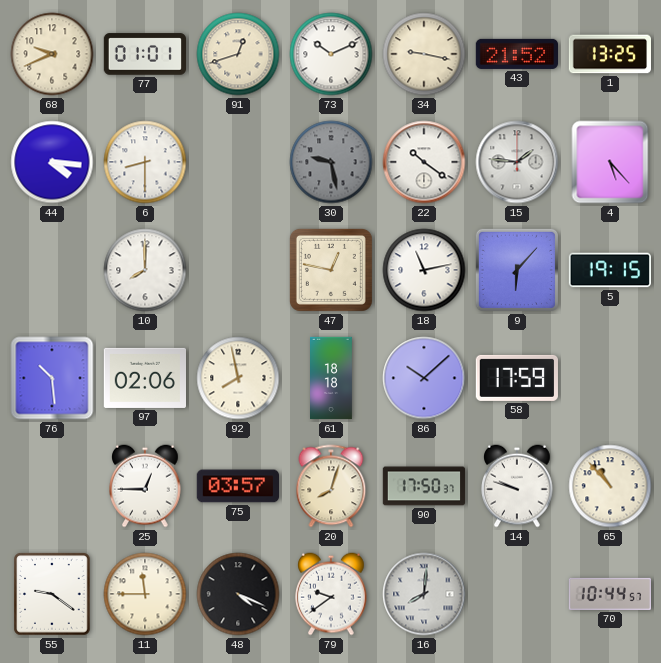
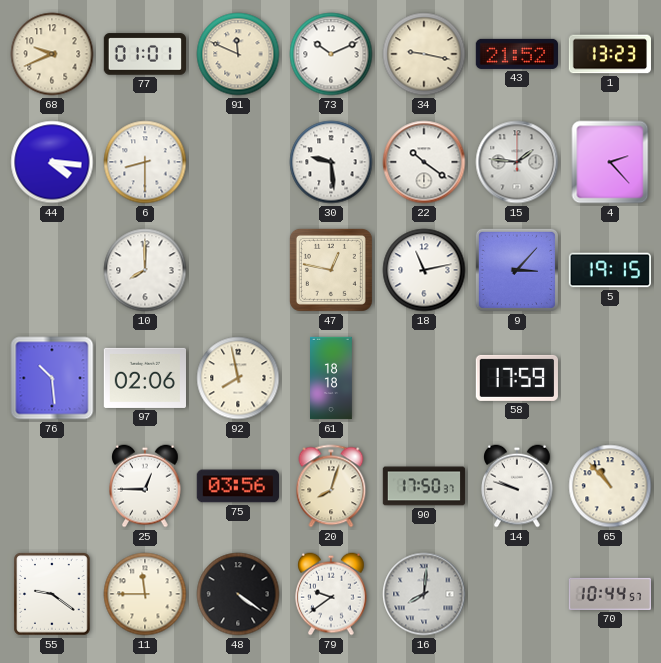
91: 12:42 -> 11:49
1: 13:25 -> 13:23
30: 9:28 -> 9:29
30 dial: grey -> white
4: 5:23 -> 2:23
9: 6:07 -> 3:07
86: 10:08 -> none
75: 03:57 -> 03:56
48: 4:19 -> 4:21
